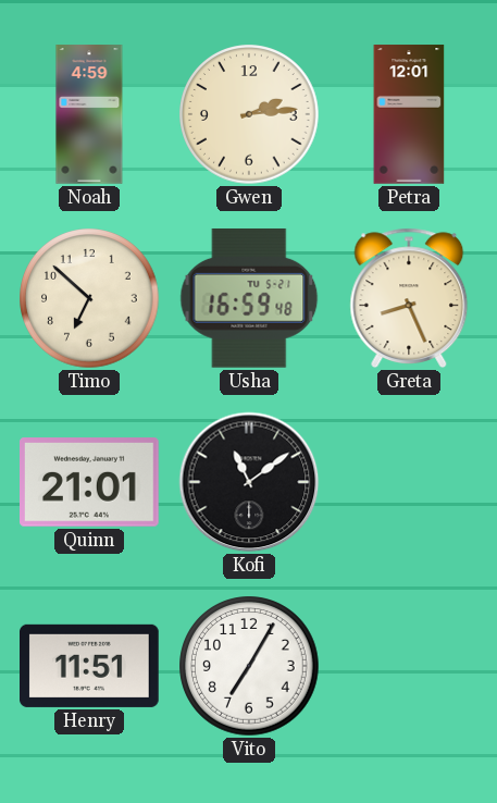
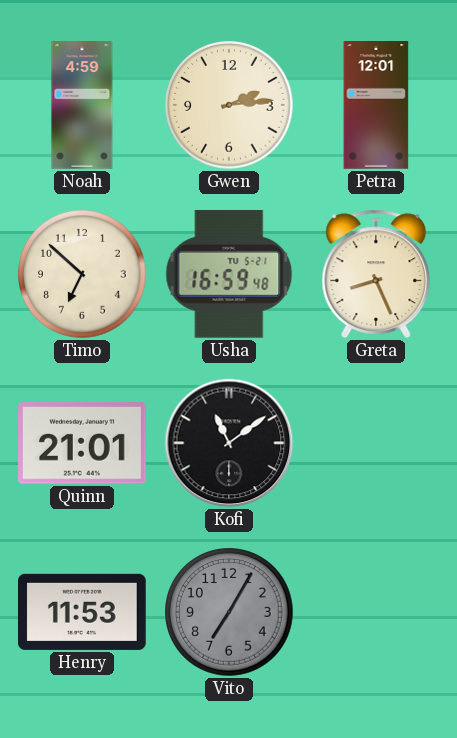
Henry: 11:51 -> 11:53
Vito dial: white -> grey
